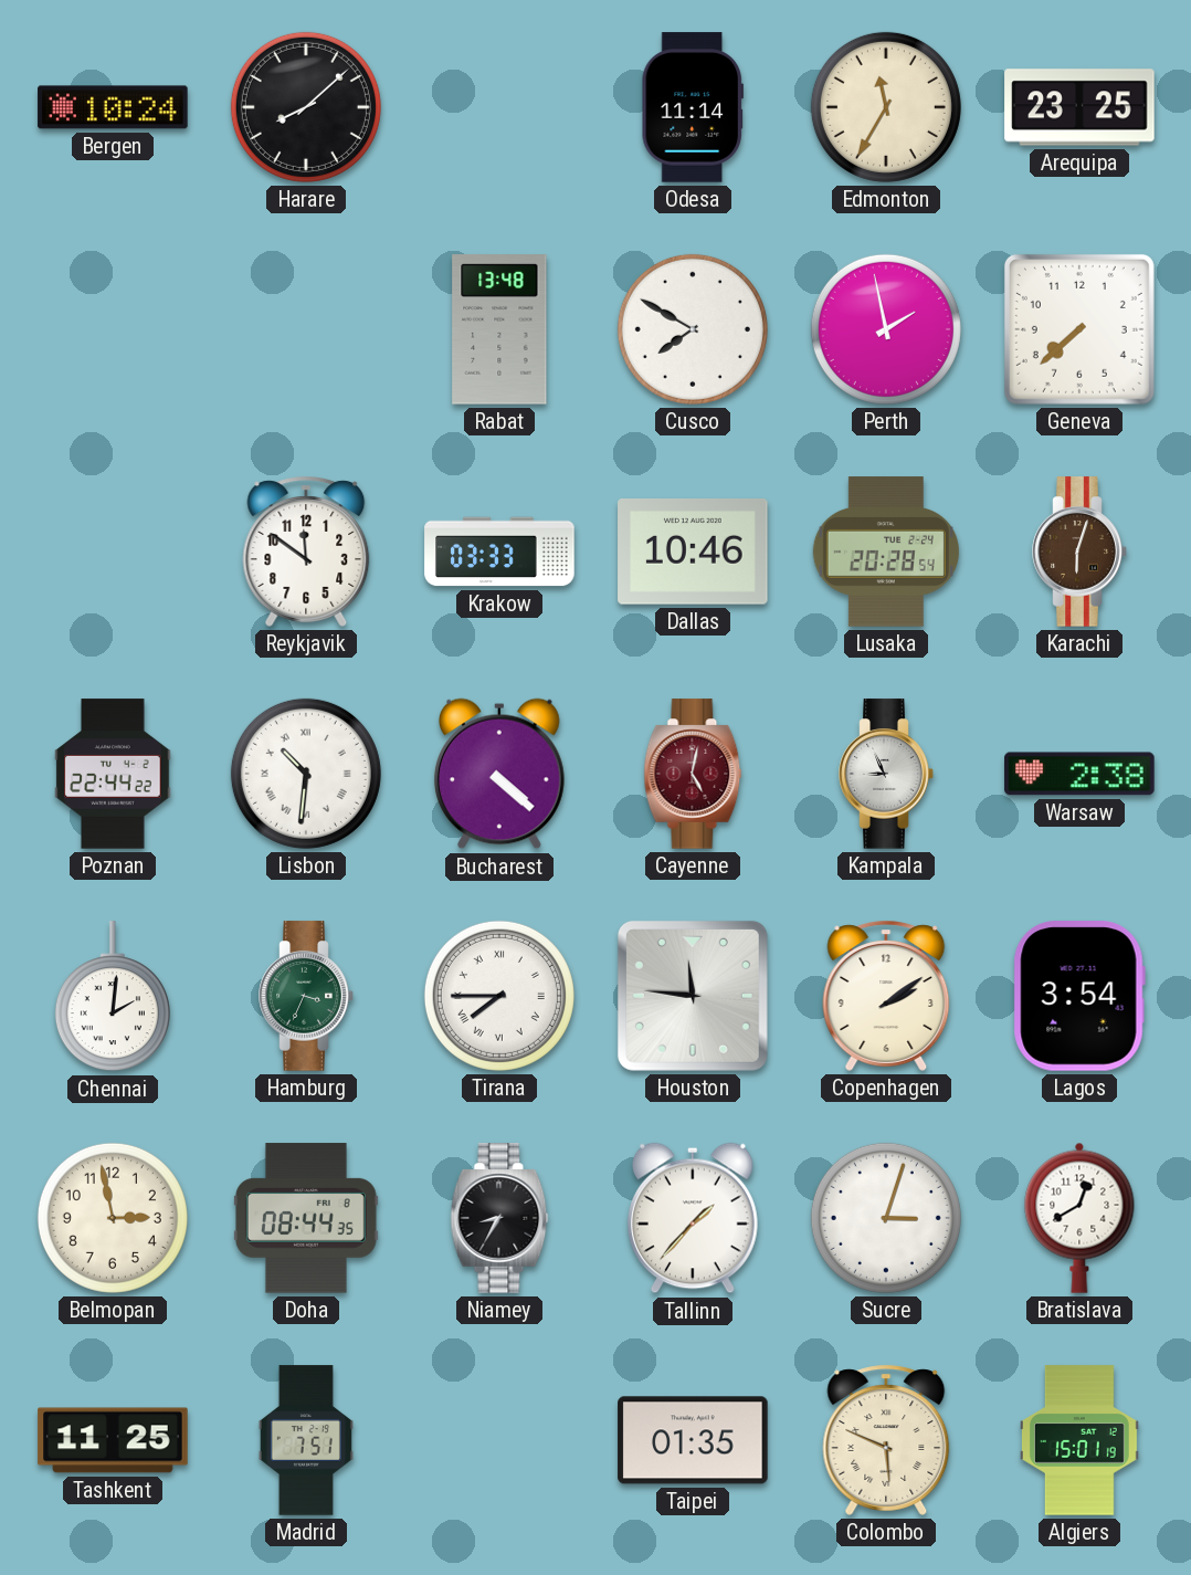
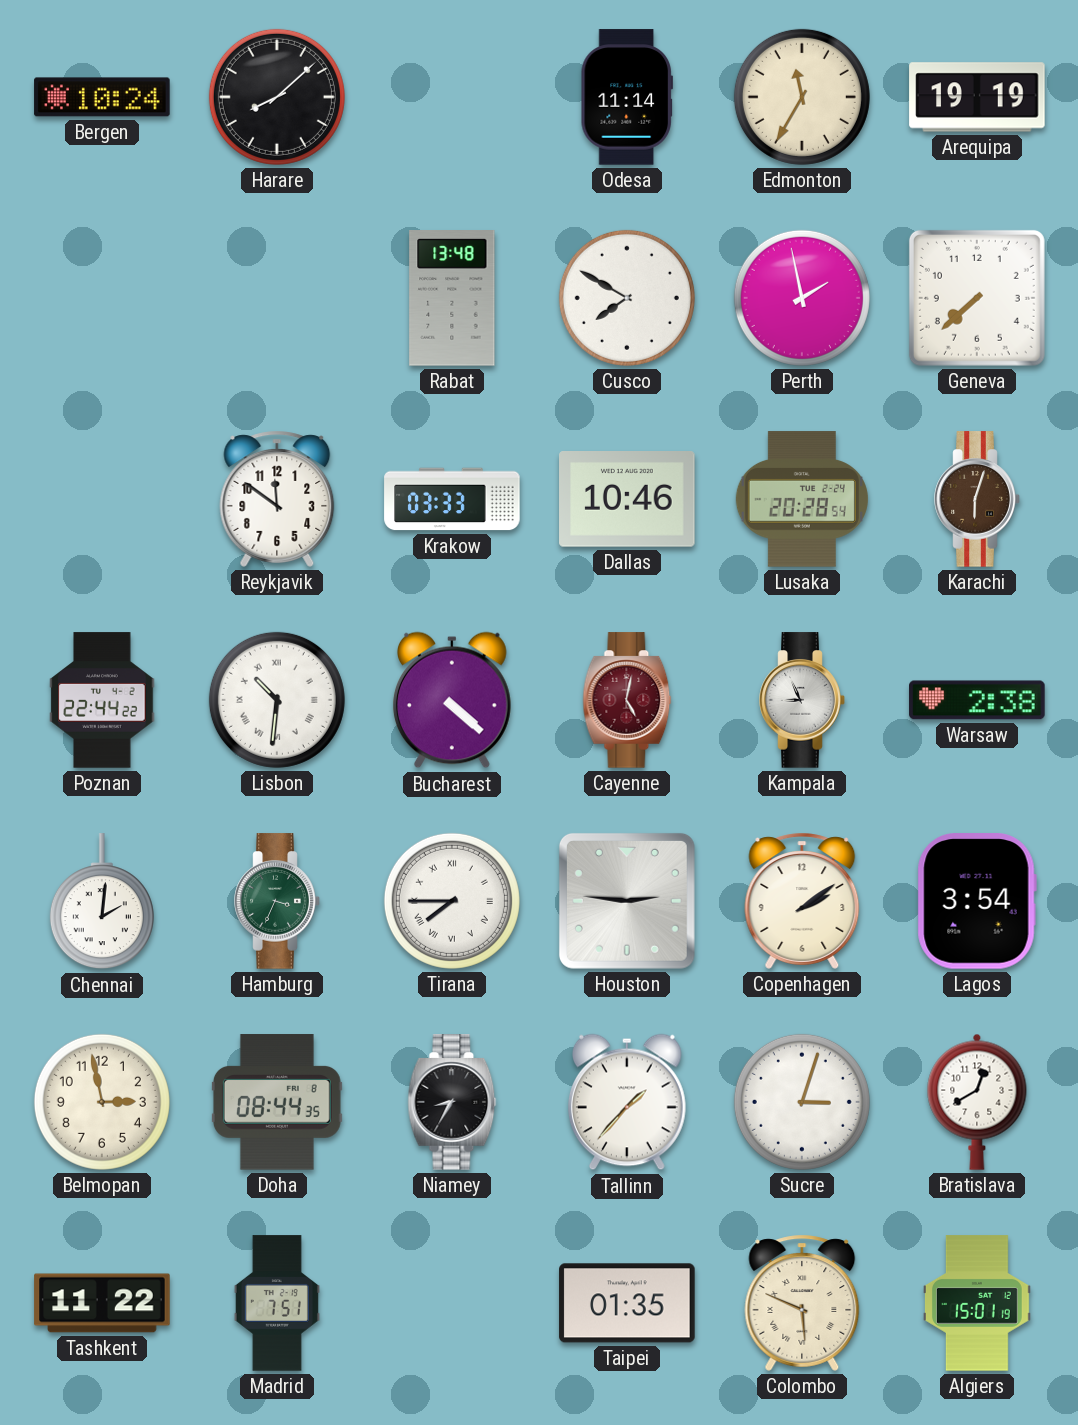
Arequipa: 23:25 -> 19:19
Houston: 11:46 -> 2:46
Tashkent: 11:25 -> 11:22
